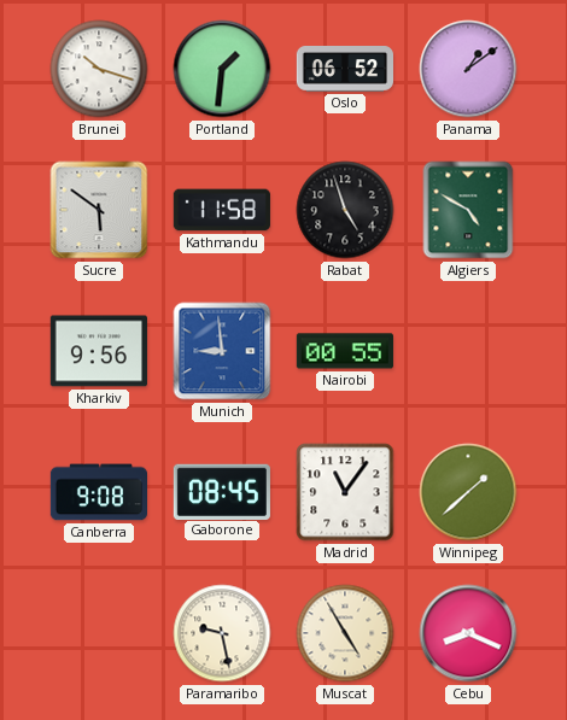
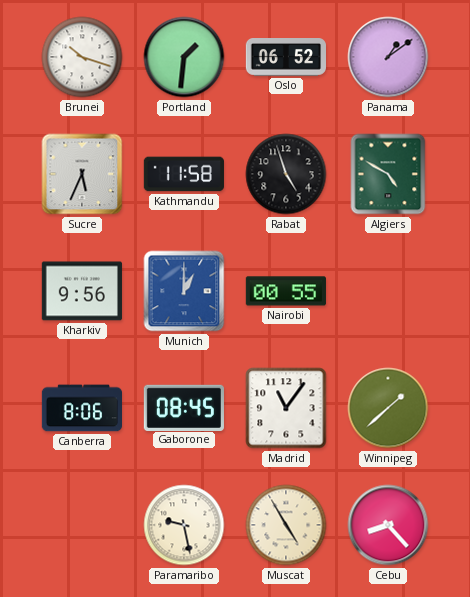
Sucre: 5:51 -> 5:34
Munich: 8:59 -> 1:00
Canberra: 9:08 -> 8:06
Cebu: 8:19 -> 8:23
